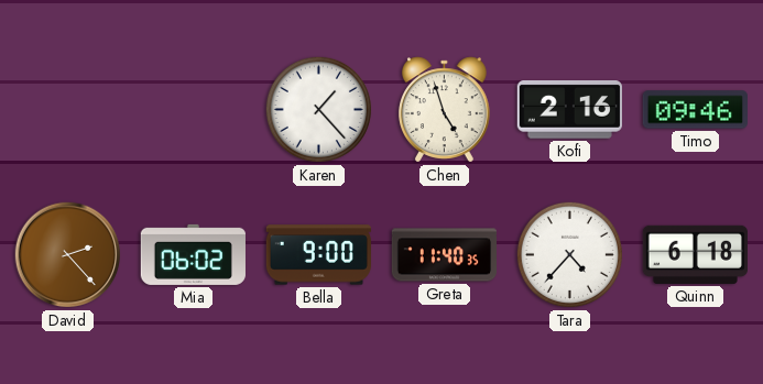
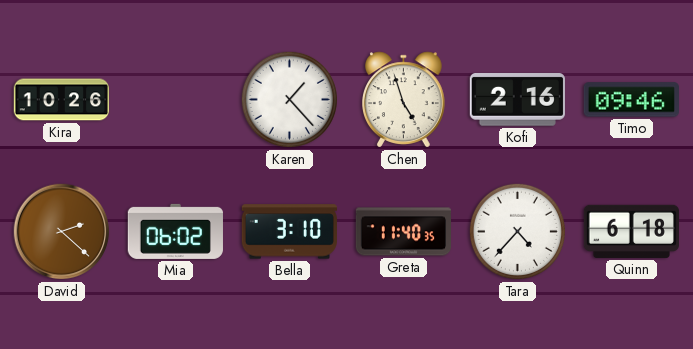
Kira: none -> 10:26
David: 2:23 -> 2:22
Bella: 9:00 -> 3:10
